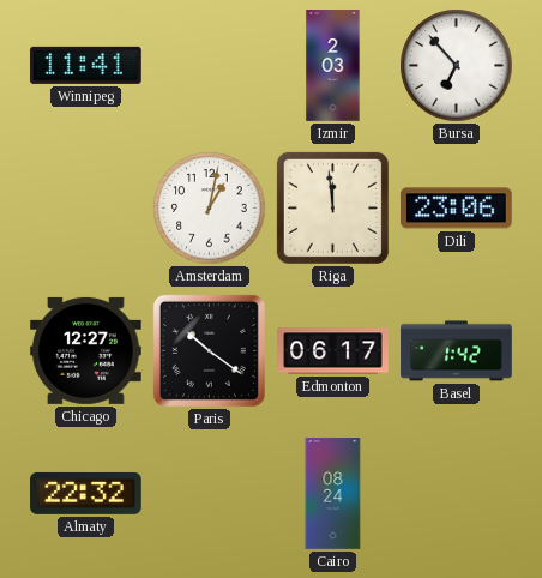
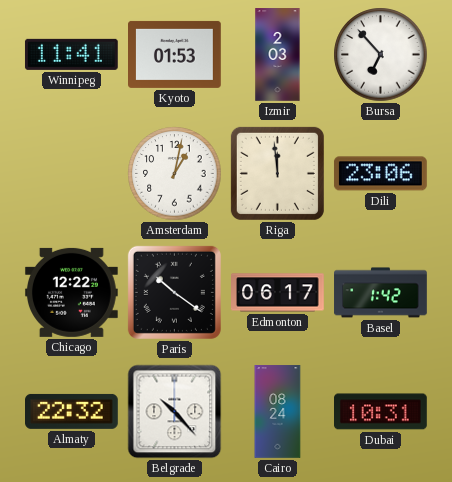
Kyoto: none -> 01:53
Chicago: 12:27 -> 12:22
Belgrade: none -> 10:23
Dubai: none -> 10:31
